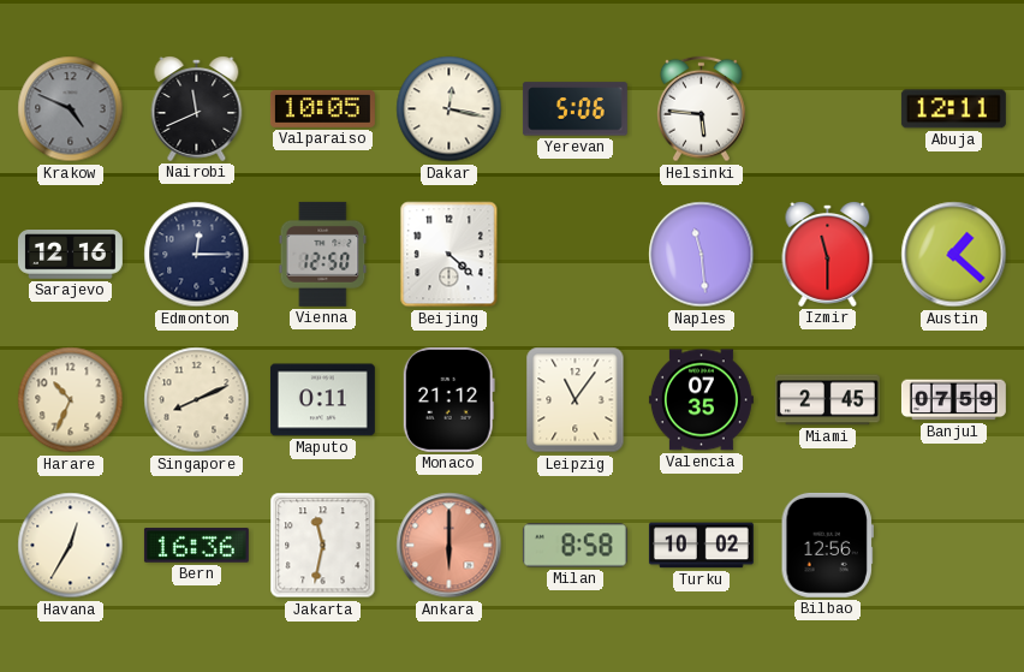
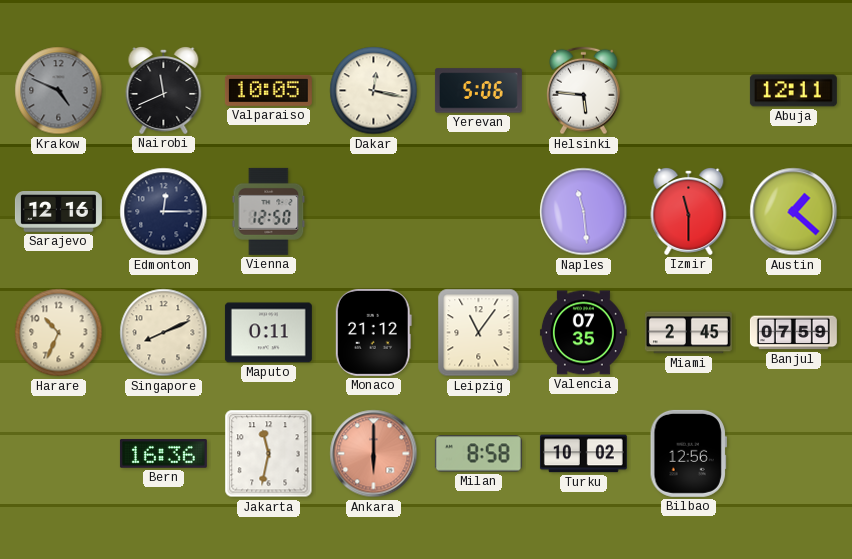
Beijing: 4:22 -> none
Havana: 12:35 -> none
